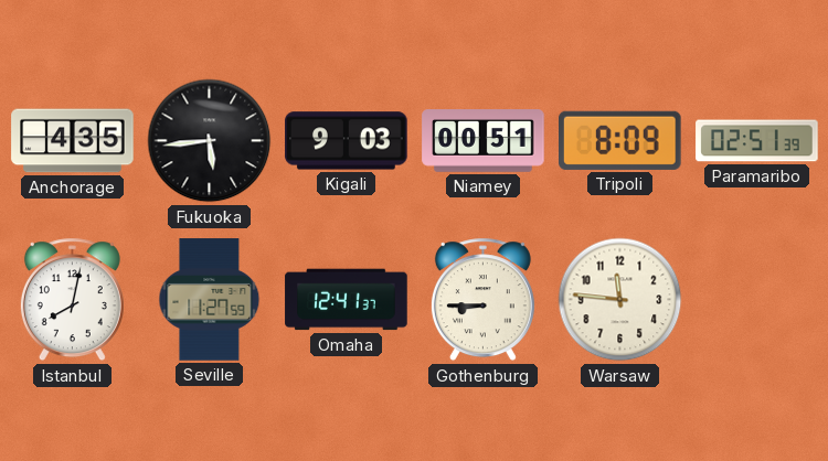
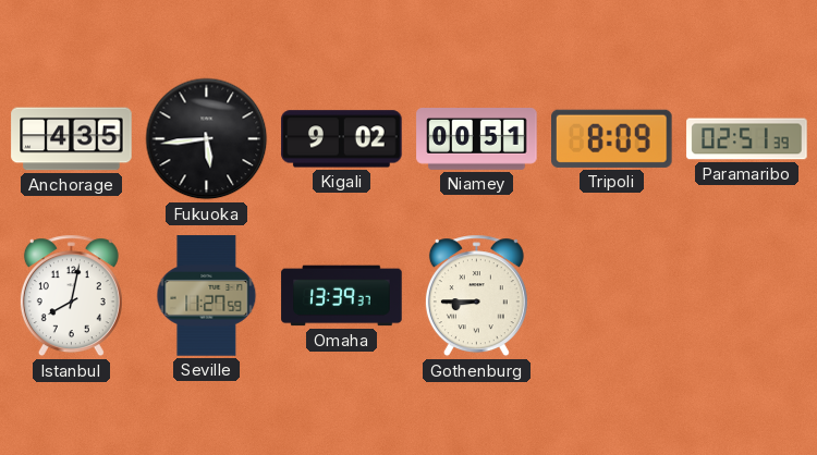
Kigali: 9:03 -> 9:02
Omaha: 12:41 -> 13:39
Warsaw: 11:46 -> none
